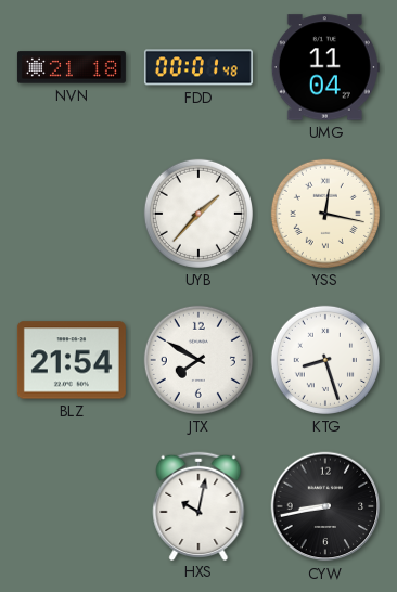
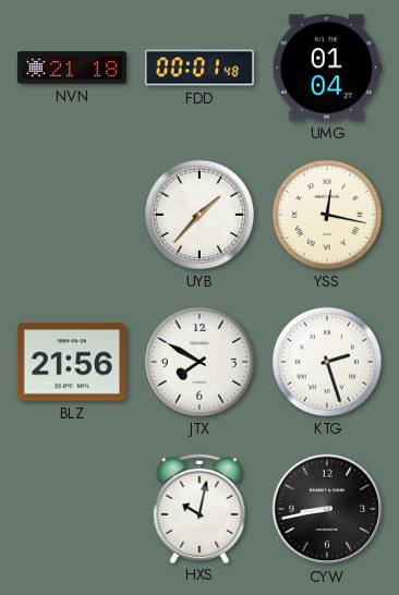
UMG: 11:04 -> 01:04
BLZ: 21:54 -> 21:56
KTG: 8:27 -> 2:27
